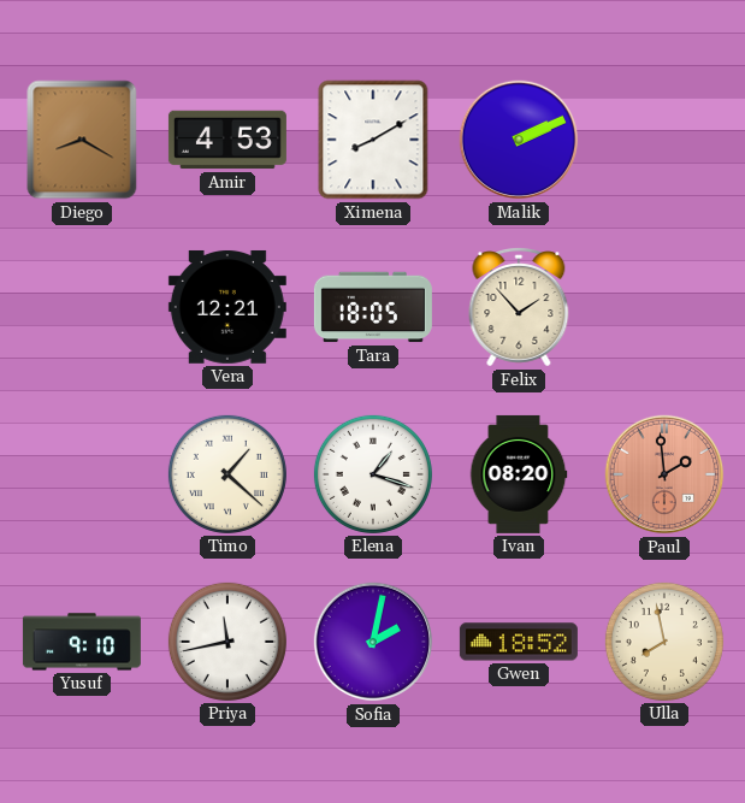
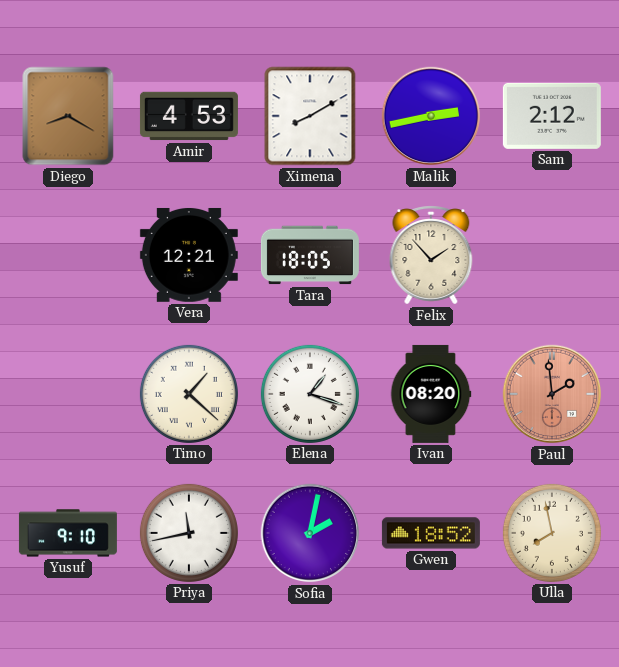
Malik: 2:11 -> 2:43
Sam: none -> 2:12
